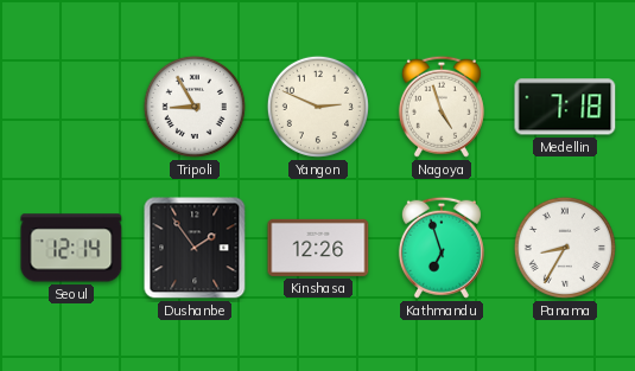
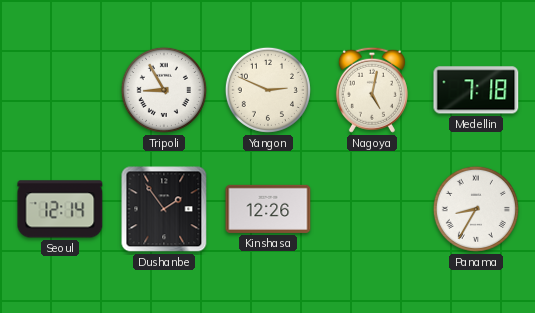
Nagoya: 4:57 -> 5:02
Kathmandu: 6:57 -> none
